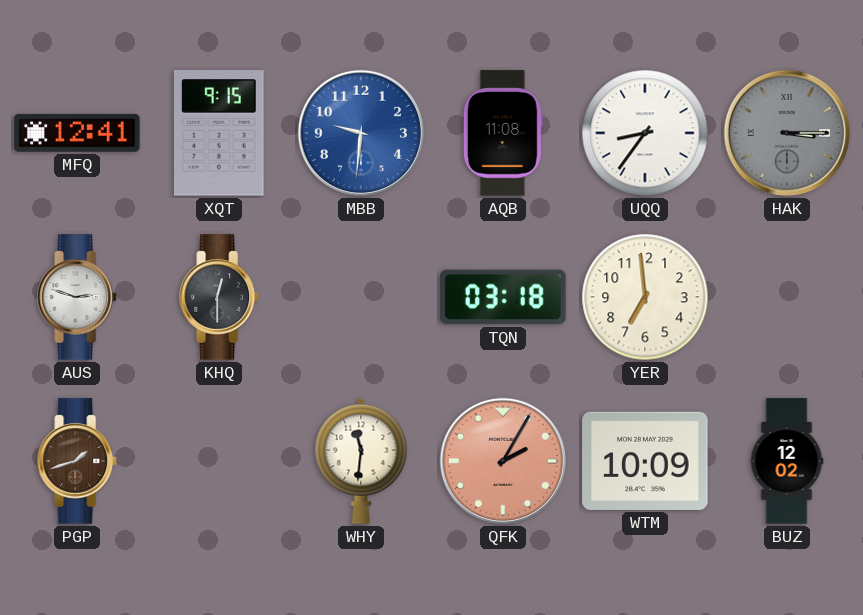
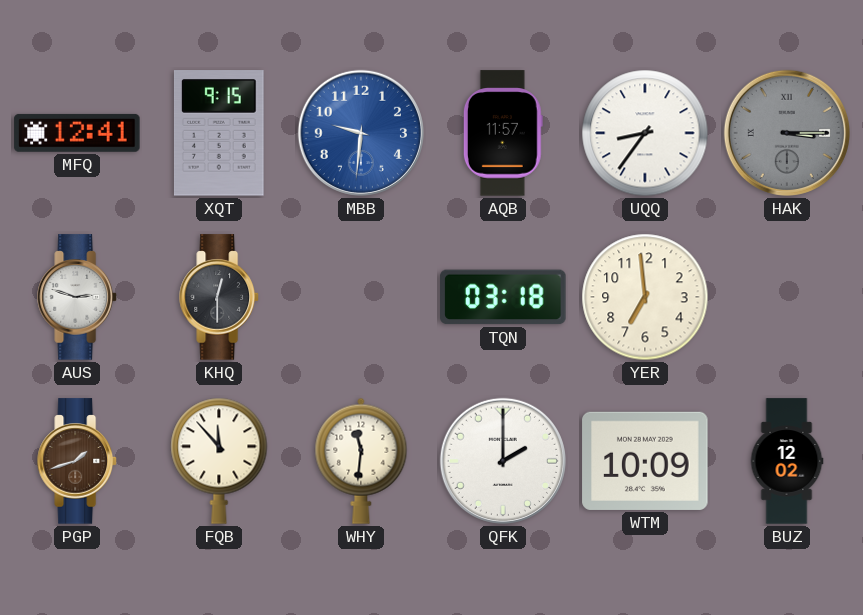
AQB: 11:08 -> 11:57
FQB: none -> 11:53
QFK: 2:05 -> 2:00
QFK dial: salmon -> white
